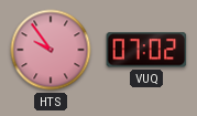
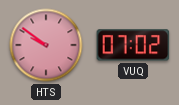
HTS: 9:54 -> 9:51
